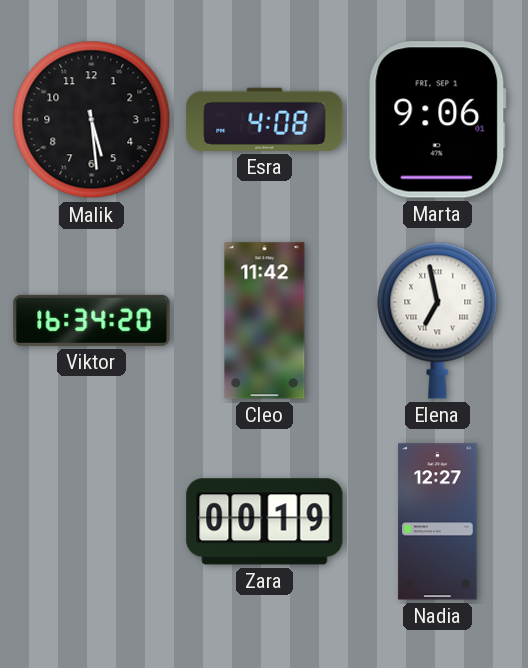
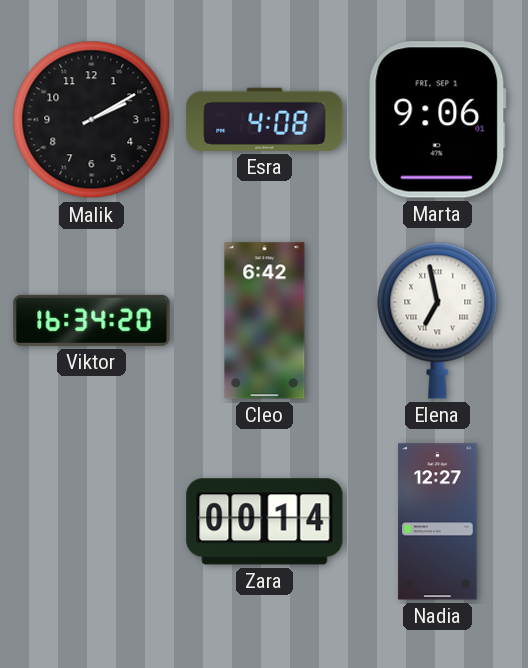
Malik: 5:29 -> 2:10
Cleo: 11:42 -> 6:42
Zara: 00:19 -> 00:14
